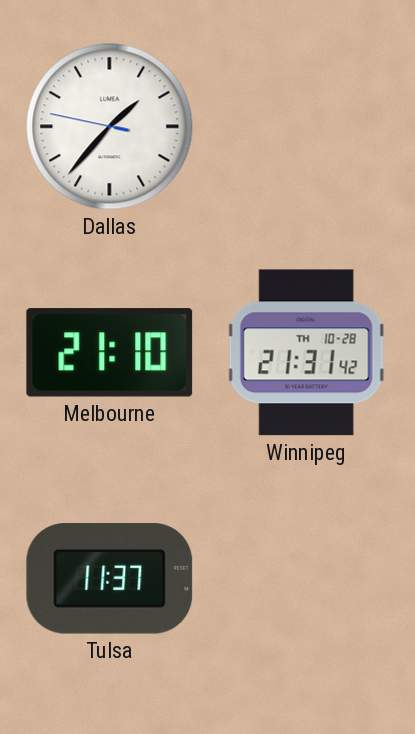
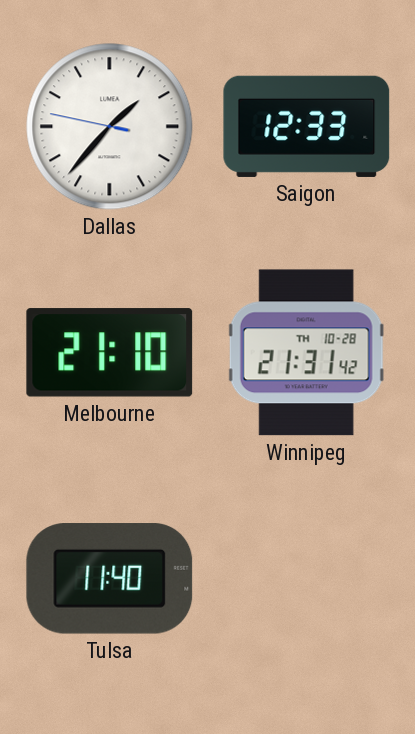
Saigon: none -> 12:33
Tulsa: 11:37 -> 11:40
